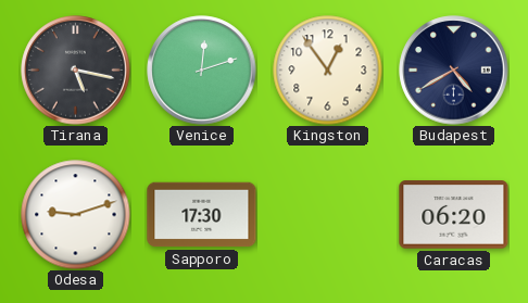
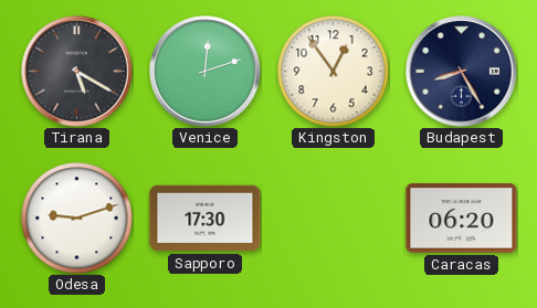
Tirana: 5:17 -> 5:20
Budapest: 4:40 -> 8:25
